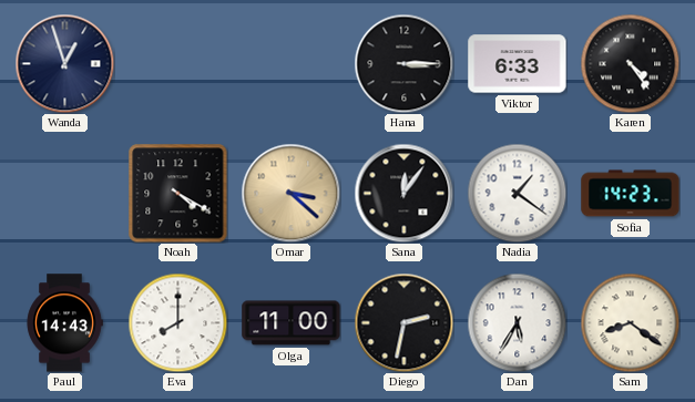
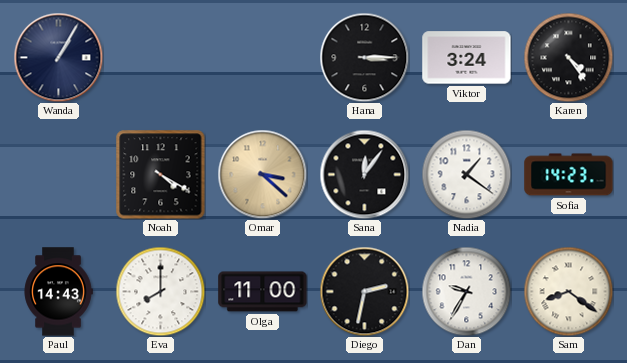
Wanda: 12:57 -> 1:05
Viktor: 6:33 -> 3:24
Dan: 5:35 -> 9:35
